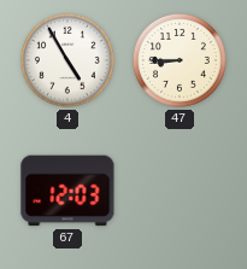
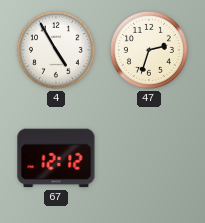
47: 8:45 -> 2:33
67: 12:03 -> 12:12
